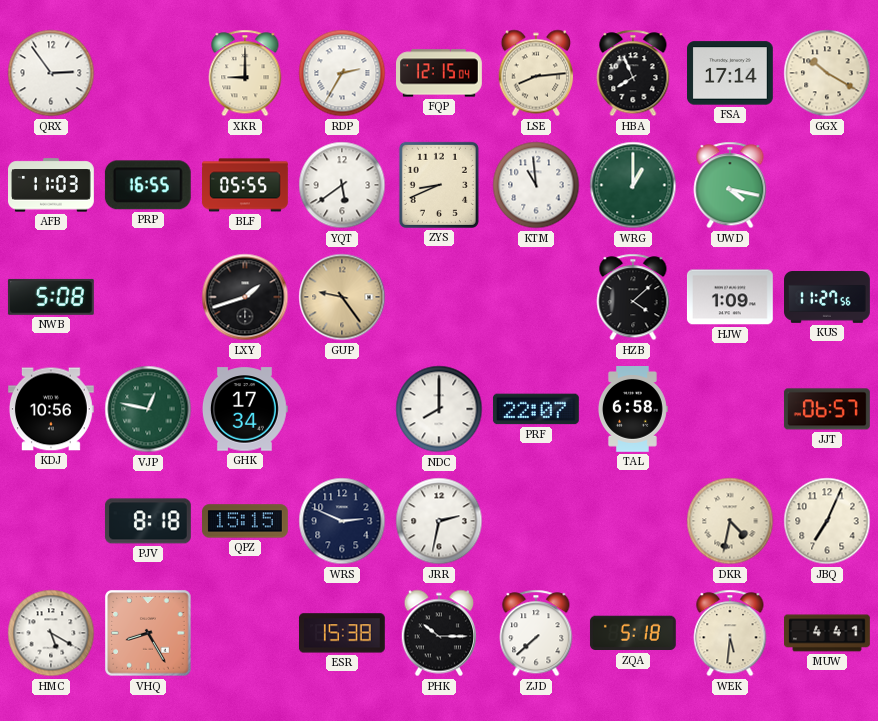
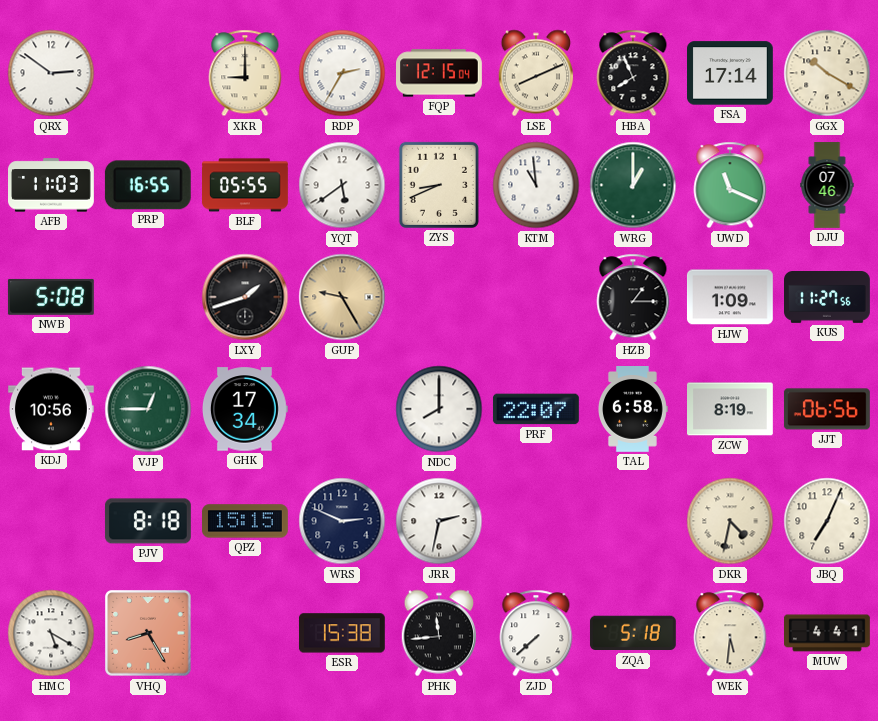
QRX: 2:54 -> 2:51
LSE: 8:14 -> 8:11
UWD: 4:17 -> 11:19
DJU: none -> 07:46
GUP: 9:24 -> 9:25
HZB: 4:08 -> 1:15
VJP: 12:47 -> 12:45
ZCW: none -> 8:19
JJT: 06:57 -> 06:56
PHK: 10:15 -> 11:44
